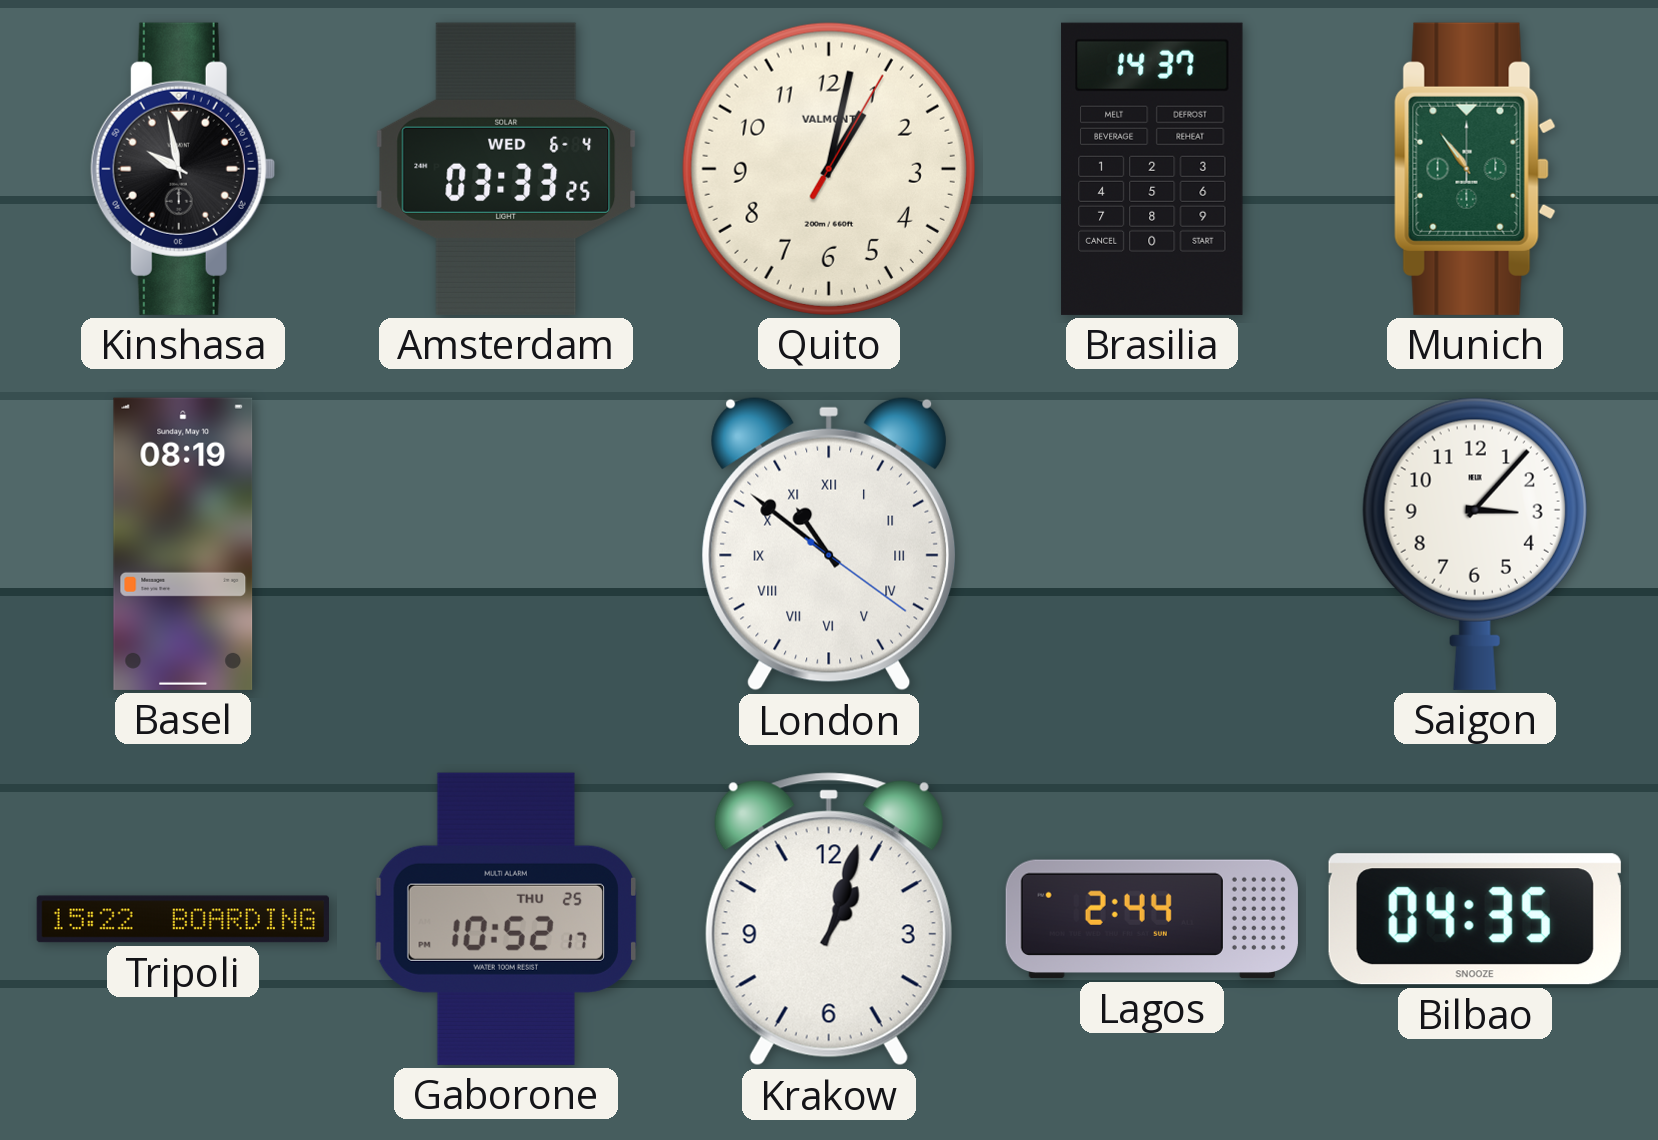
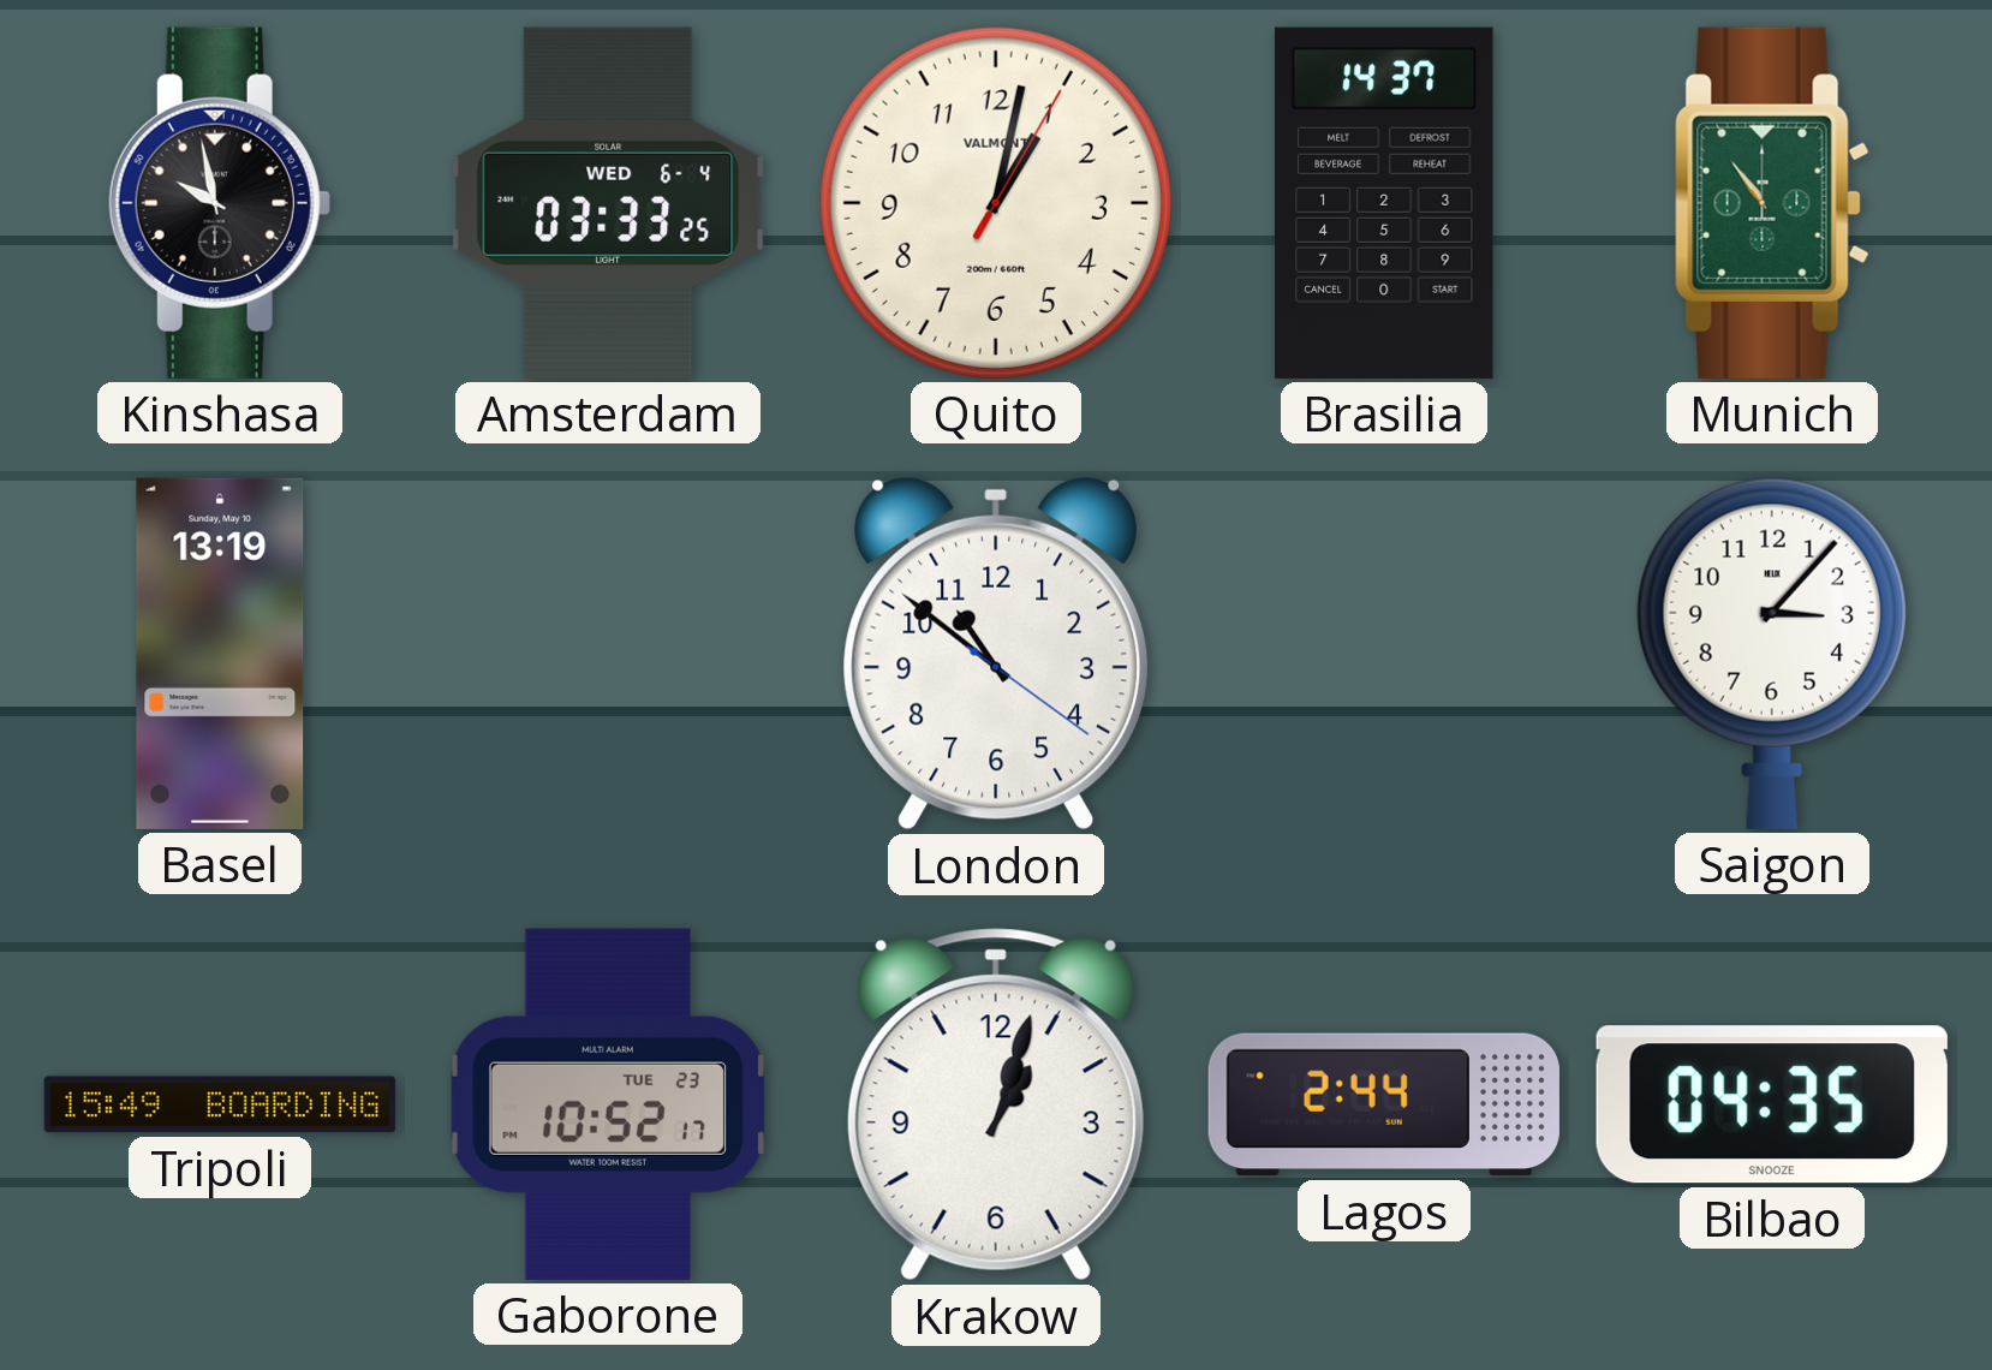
Basel: 08:19 -> 13:19
London numerals: Roman -> Arabic
Tripoli: 15:22 -> 15:49
Gaborone date: THU 25 -> TUE 23
